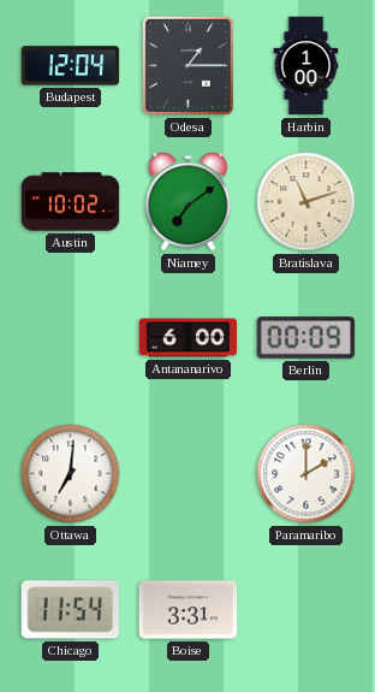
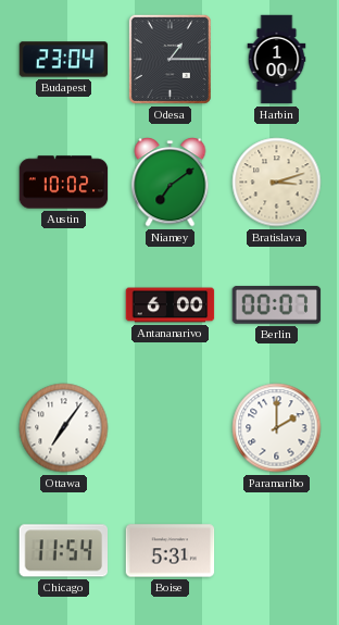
Budapest: 12:04 -> 23:04
Bratislava: 11:12 -> 3:12
Berlin: 00:09 -> 00:07
Ottawa: 7:01 -> 7:06
Boise: 3:31 -> 5:31
